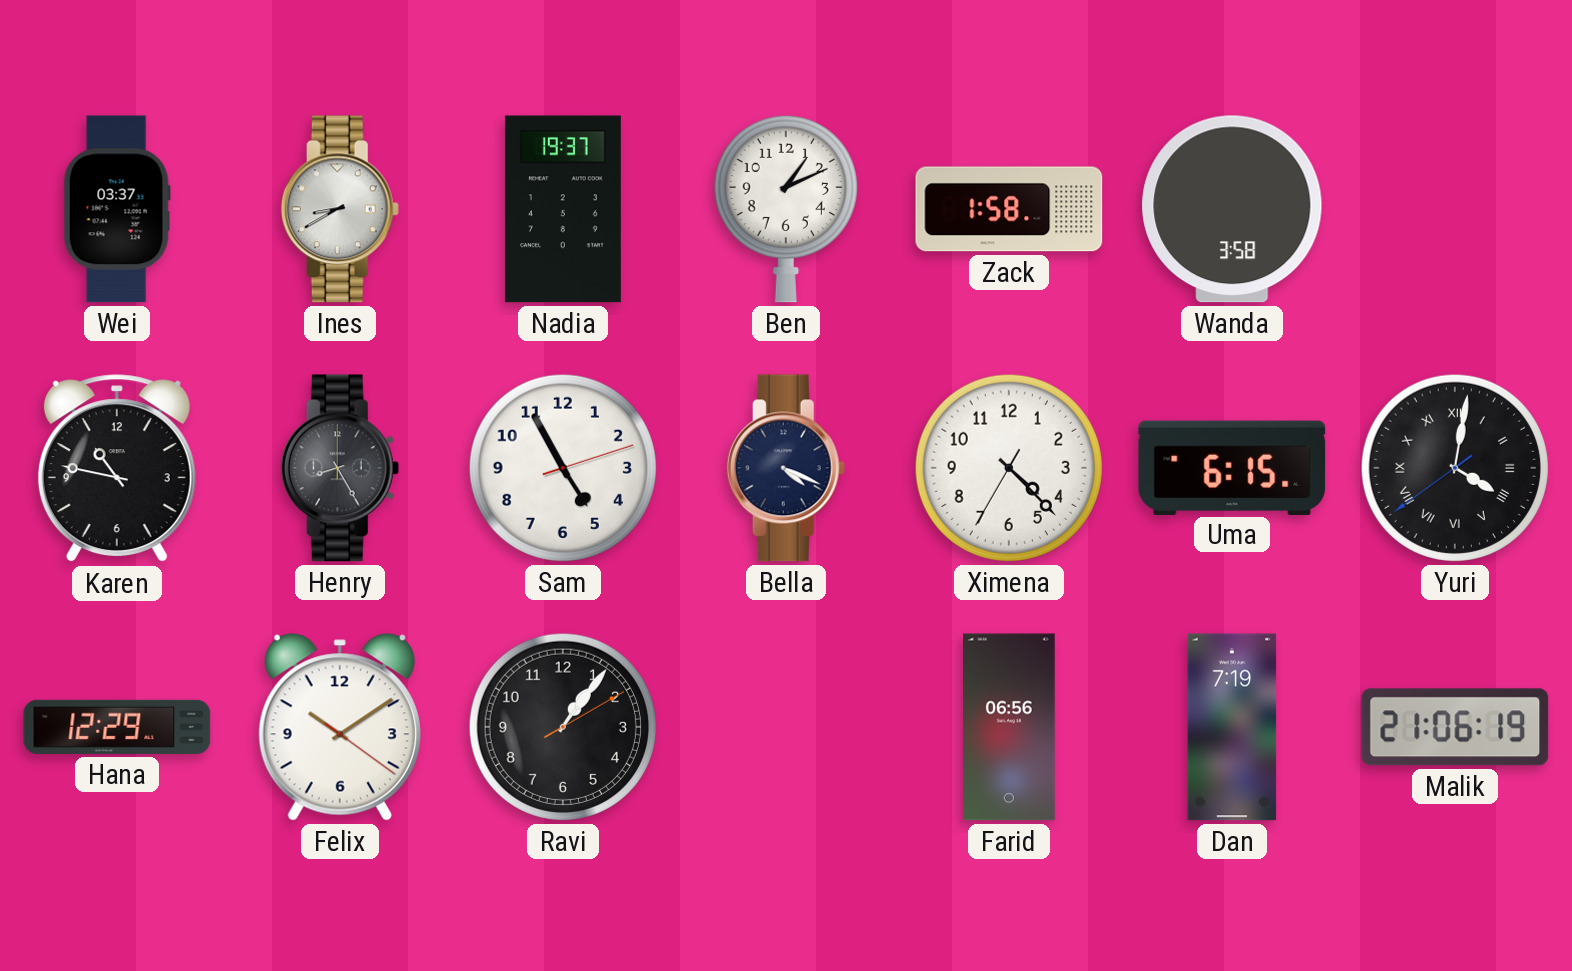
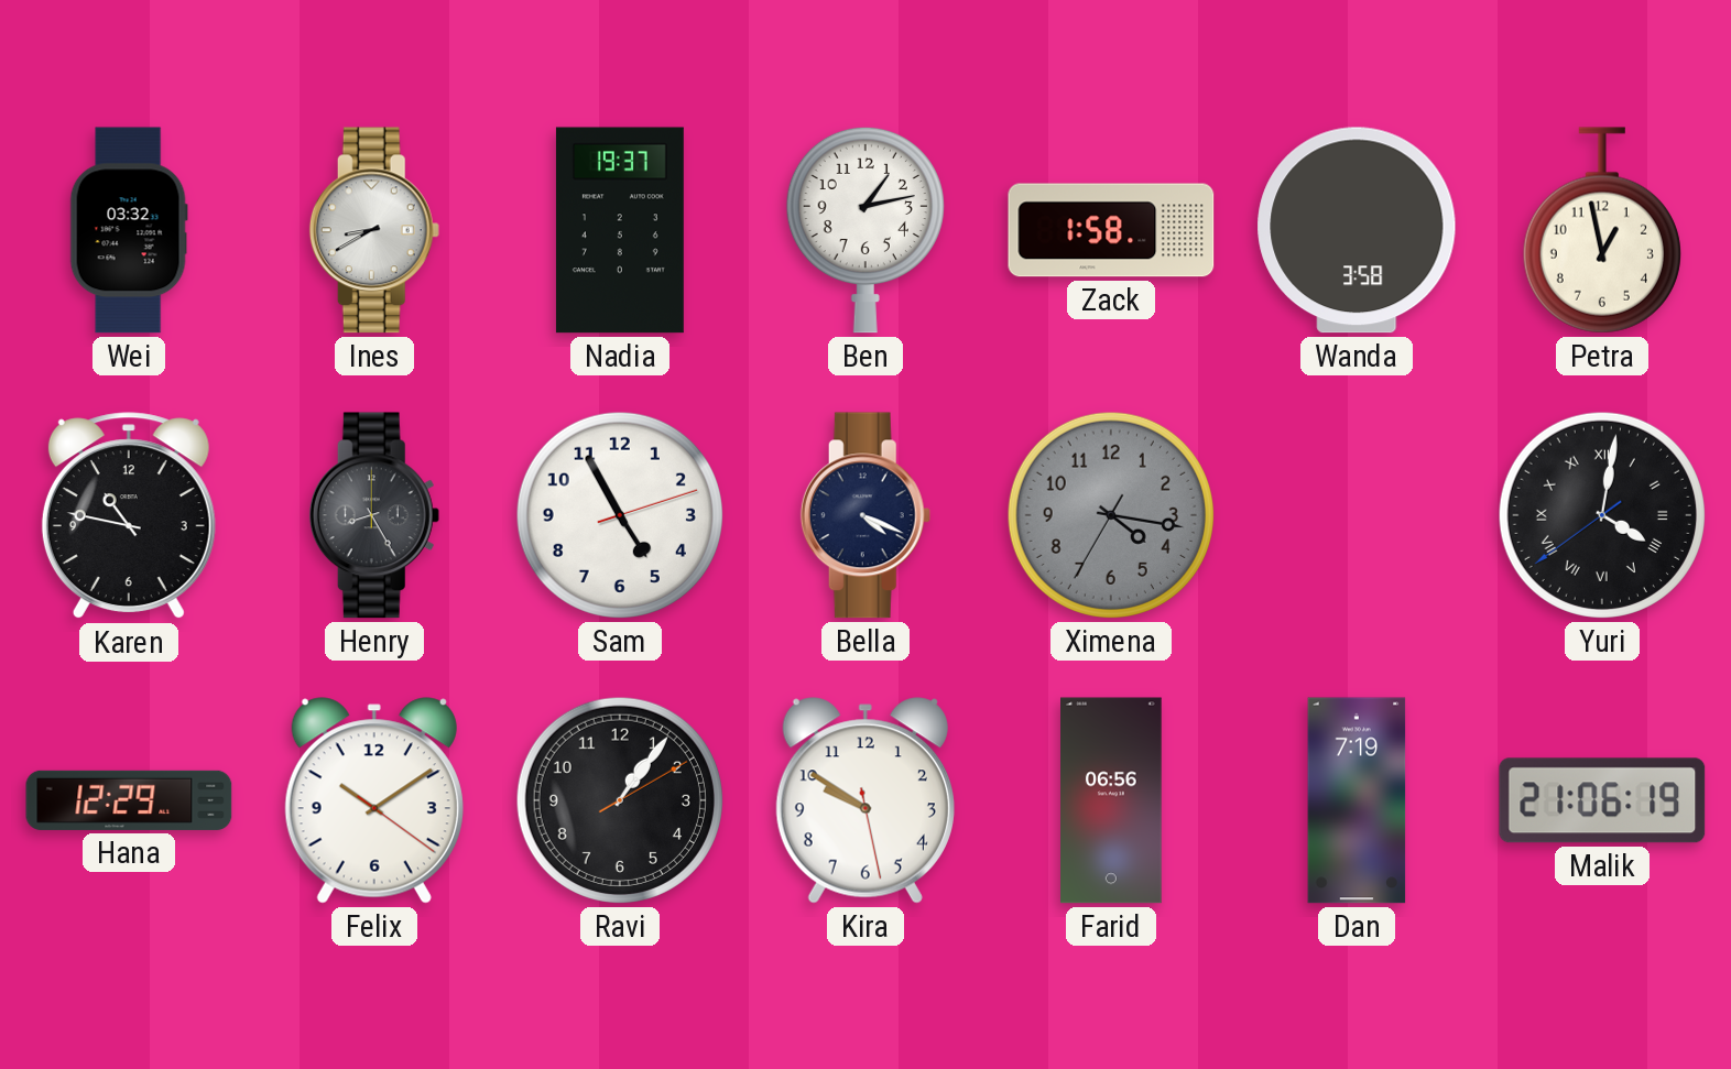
Wei: 03:37 -> 03:32
Ben: 1:11 -> 1:13
Petra: none -> 12:58
Ximena: 4:22 -> 4:16
Ximena dial: white -> grey
Uma: 6:15 -> none
Kira: none -> 9:50
